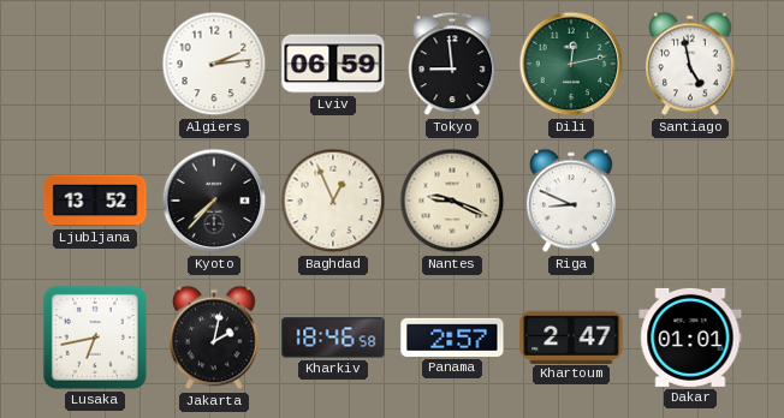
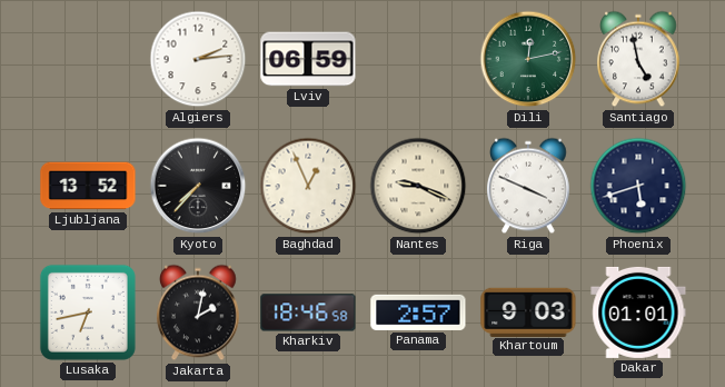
Tokyo: 8:59 -> none
Riga: 8:49 -> 3:49
Phoenix: none -> 5:42
Khartoum: 2:47 -> 9:03
